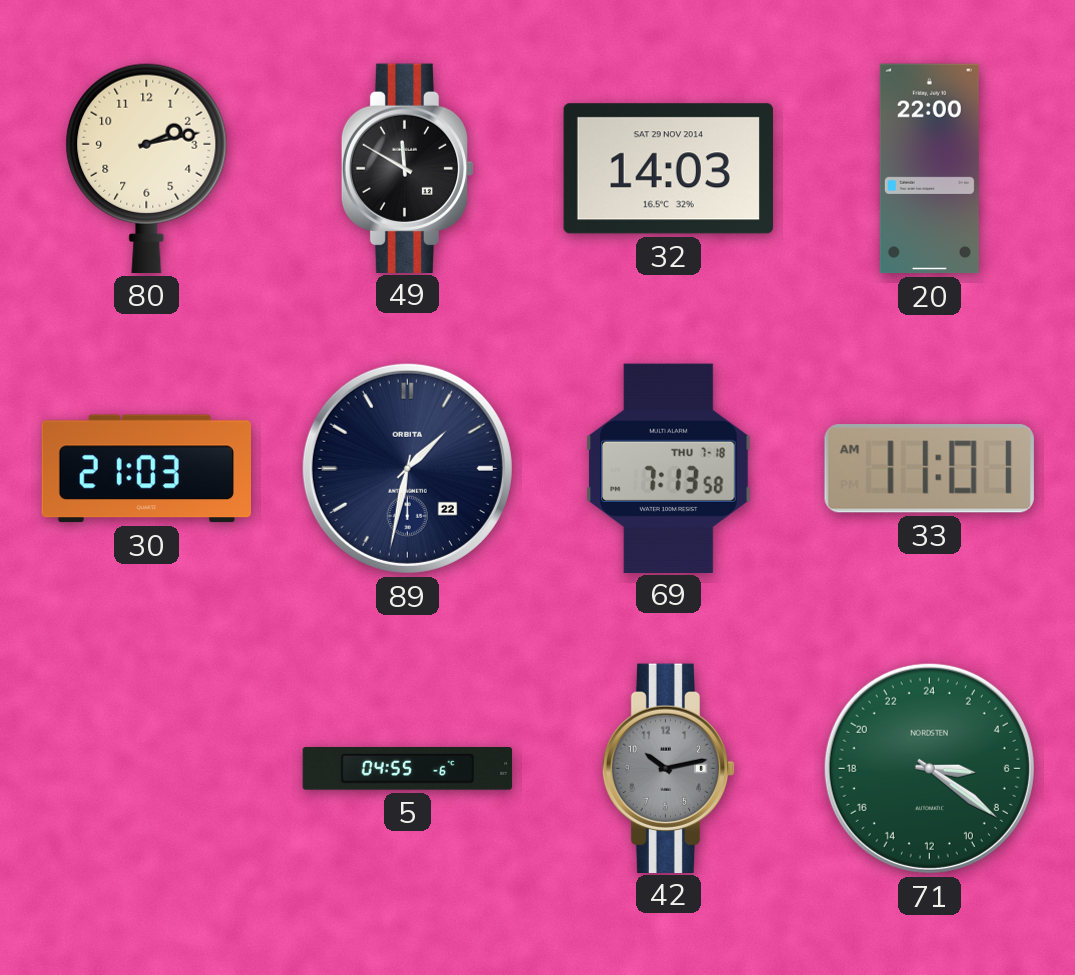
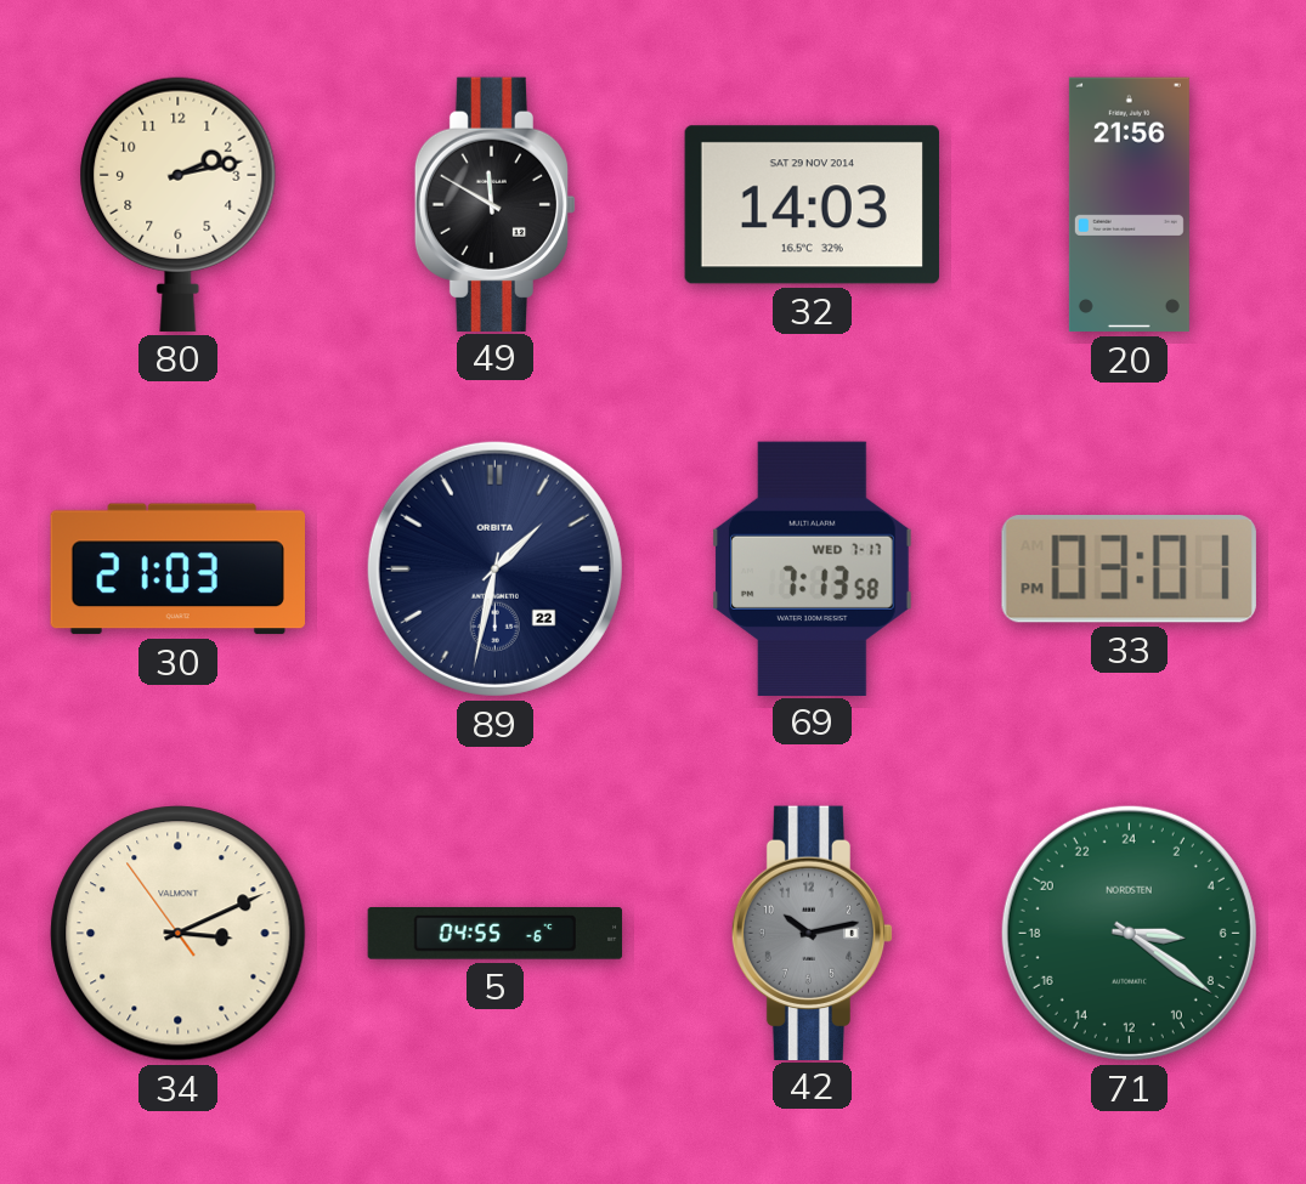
20: 22:00 -> 21:56
69 date: THU 7-18 -> WED 7-17
33: 11:01 -> 03:01
34: none -> 3:10
